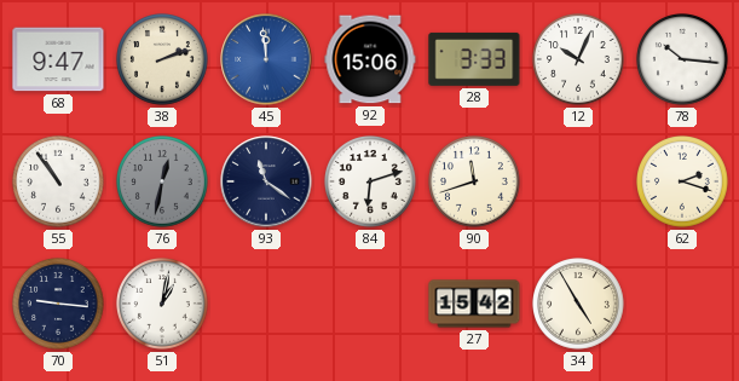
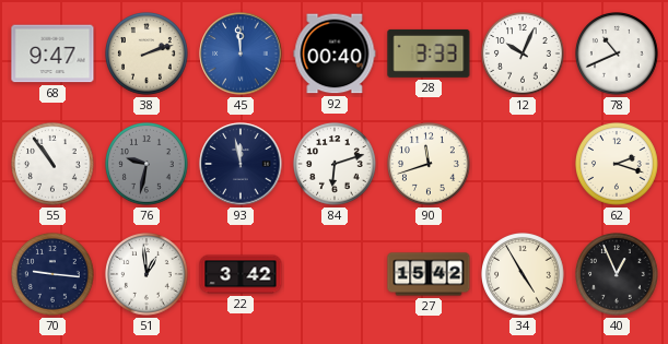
92: 15:06 -> 00:40
78: 10:16 -> 10:41
76: 12:32 -> 9:32
93: 11:21 -> 11:58
51: 1:02 -> 12:59
22: none -> 3:42
40: none -> 12:56
